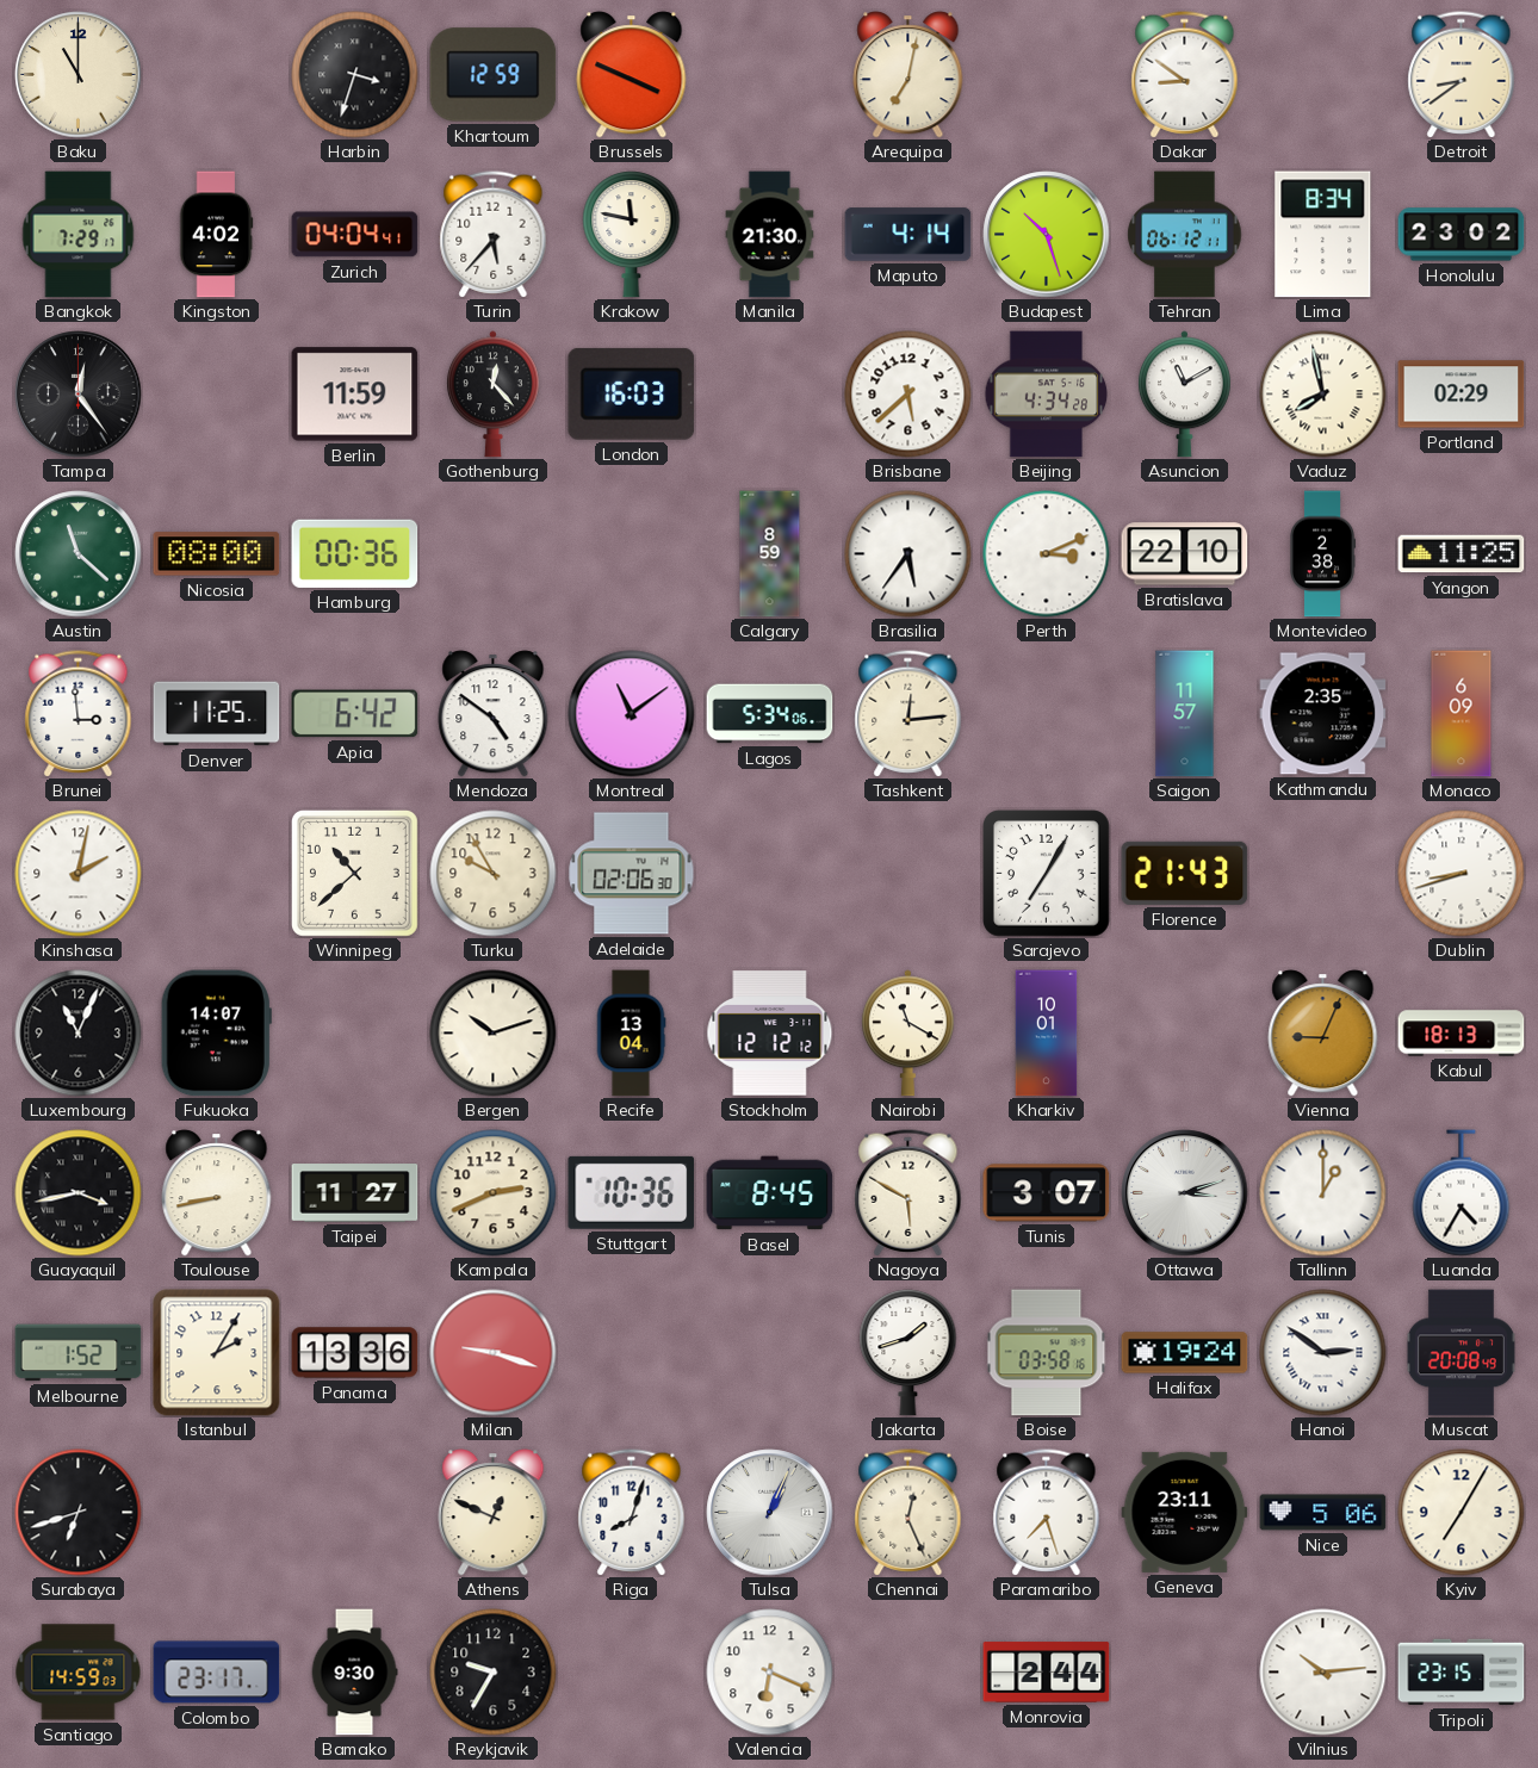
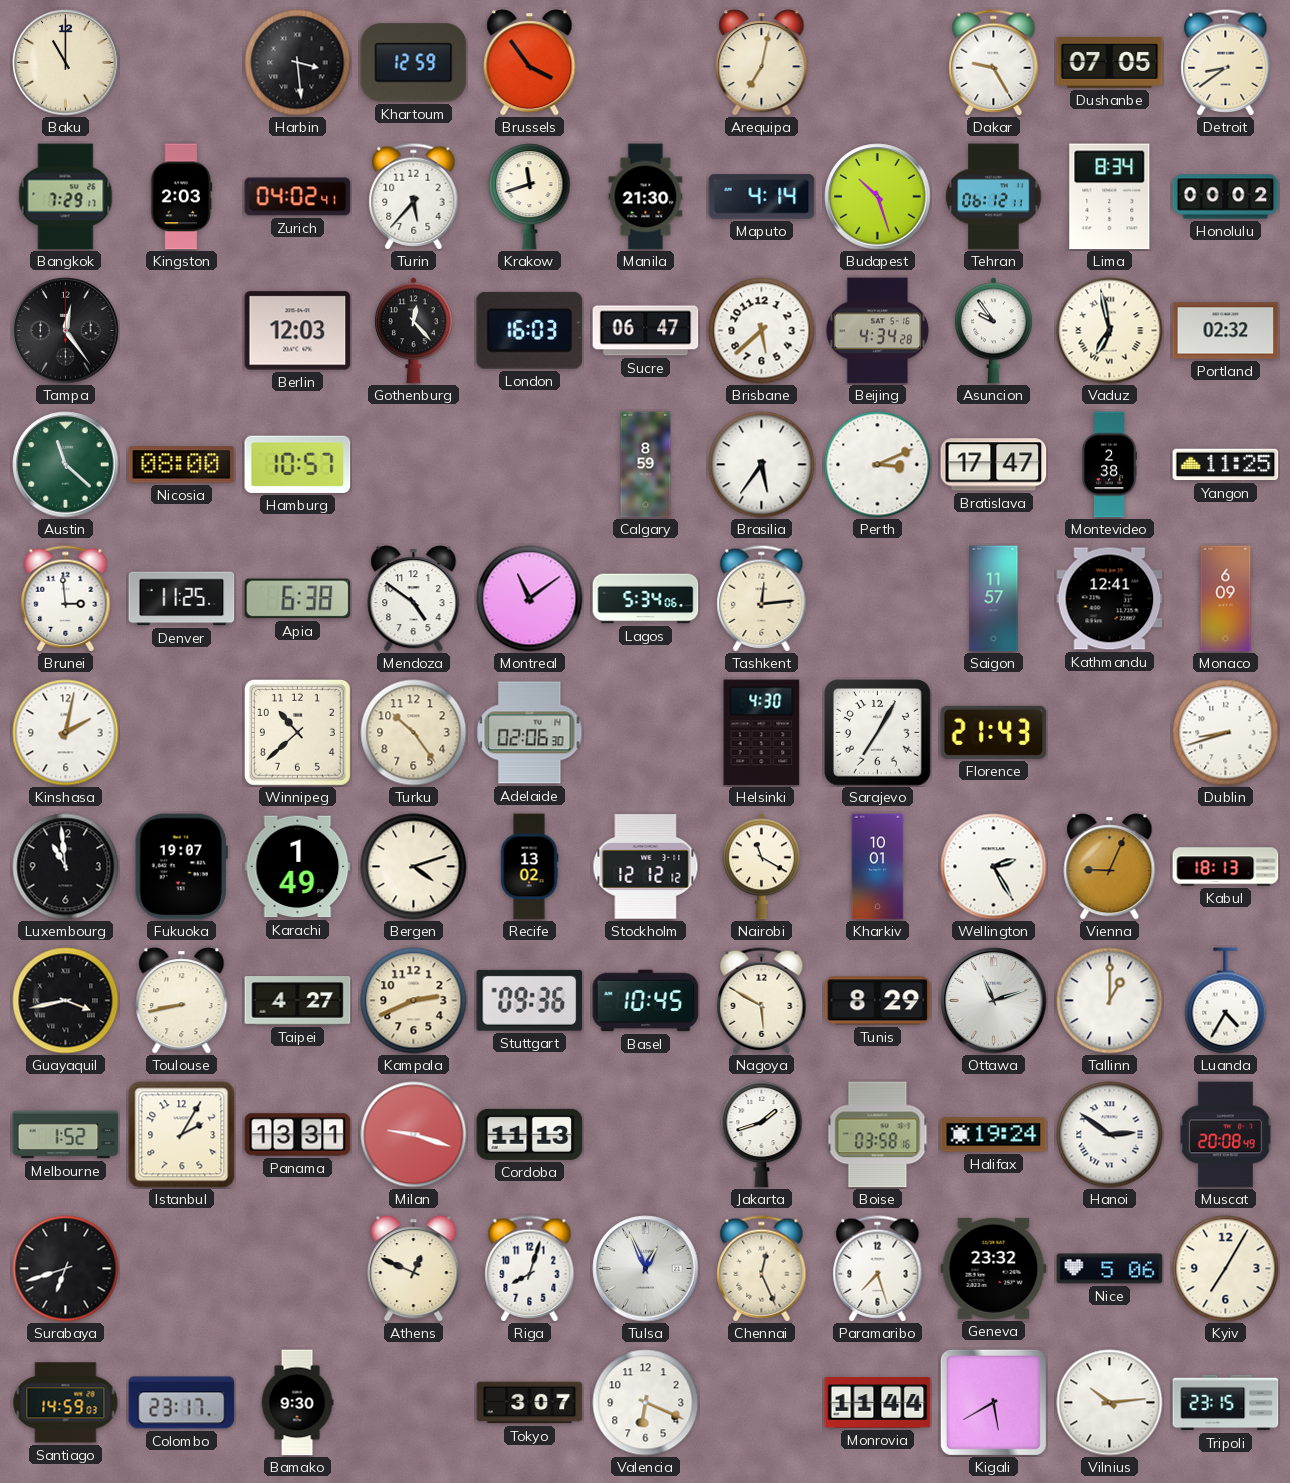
Harbin: 3:33 -> 3:29
Brussels: 3:49 -> 3:54
Dakar: 8:51 -> 9:25
Dushanbe: none -> 07:05
Kingston: 4:02 -> 2:03
Zurich: 04:04 -> 04:02
Krakow: 11:47 -> 11:42
Honolulu: 23:02 -> 00:02
Berlin: 11:59 -> 12:03
Sucre: none -> 06:47
Asuncion: 11:10 -> 9:54
Vaduz: 7:58 -> 6:58
Portland: 02:29 -> 02:32
Hamburg: 00:36 -> 10:57
Bratislava: 22:10 -> 17:47
Apia: 6:42 -> 6:38
Kathmandu: 2:35 -> 12:41
Turku: 9:55 -> 10:24
Helsinki: none -> 4:30
Luxembourg: 11:04 -> 10:59
Fukuoka: 14:07 -> 19:07
Karachi: none -> 1:49
Bergen: 10:12 -> 4:12
Recife: 13:04 -> 13:02
Wellington: none -> 2:25
Taipei: 11:27 -> 4:27
Stuttgart: 10:36 -> 09:36
Basel: 8:45 -> 10:45
Tunis: 3:07 -> 8:29
Ottawa: 3:12 -> 11:12
Panama: 13:36 -> 13:31
Cordoba: none -> 11:13
Tulsa: 1:04 -> 12:56
Geneva: 23:11 -> 23:32
Reykjavik: 9:35 -> none
Tokyo: none -> 3:07
Monrovia: 2:44 -> 11:44
Kigali: none -> 5:40
